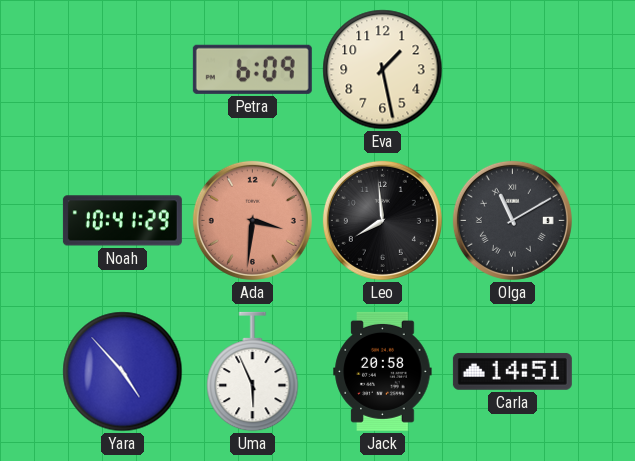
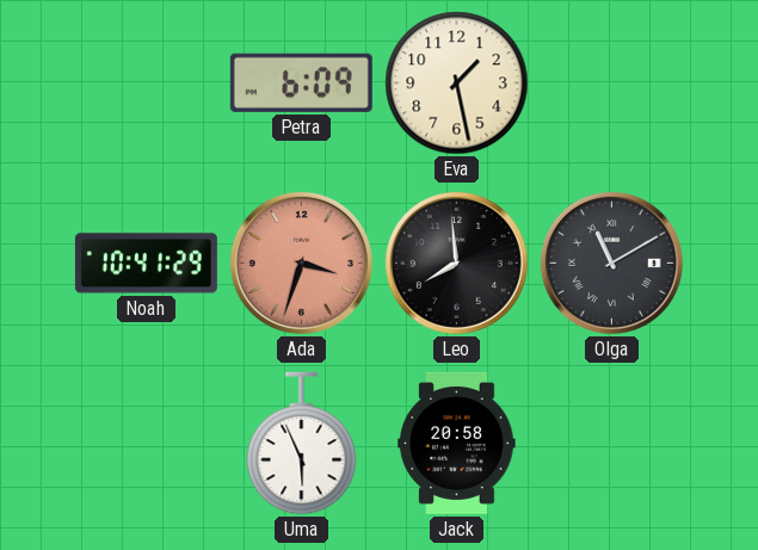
Ada: 3:31 -> 3:33
Yara: 4:53 -> none
Carla: 14:51 -> none
